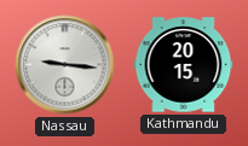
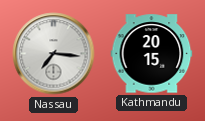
Nassau: 9:16 -> 7:16
